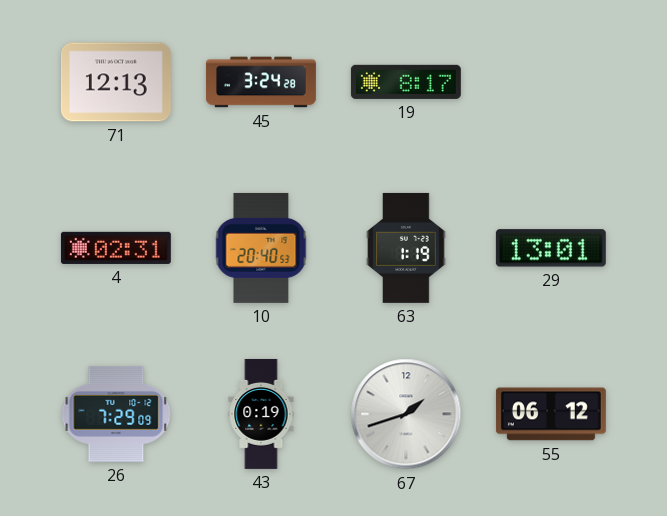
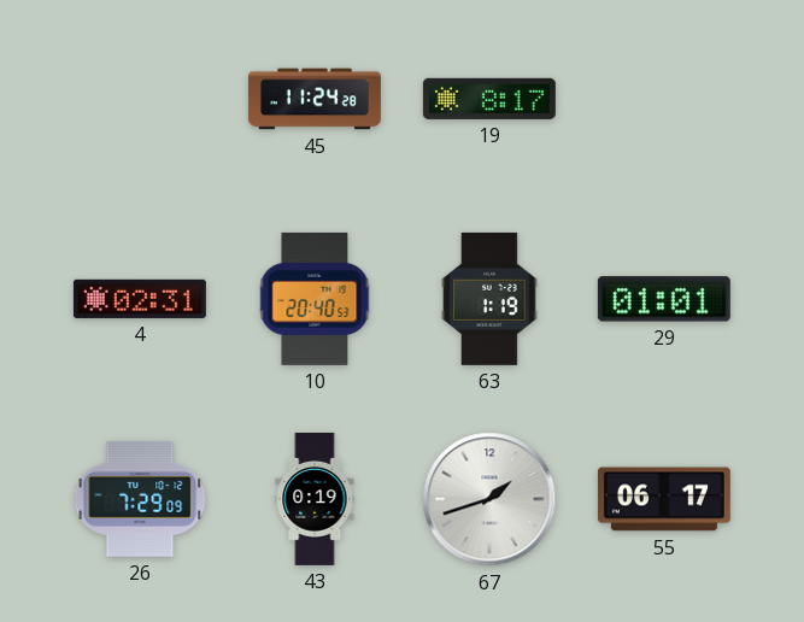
71: 12:13 -> none
45: 3:24 -> 11:24
29: 13:01 -> 01:01
55: 06:12 -> 06:17
